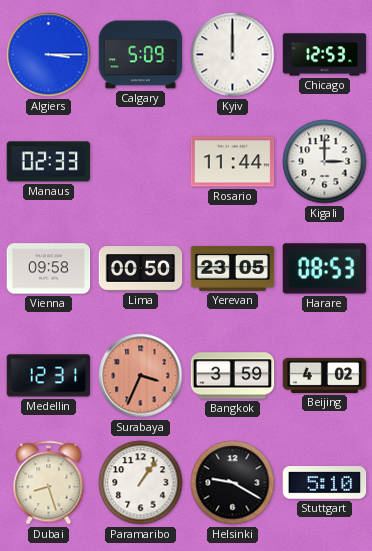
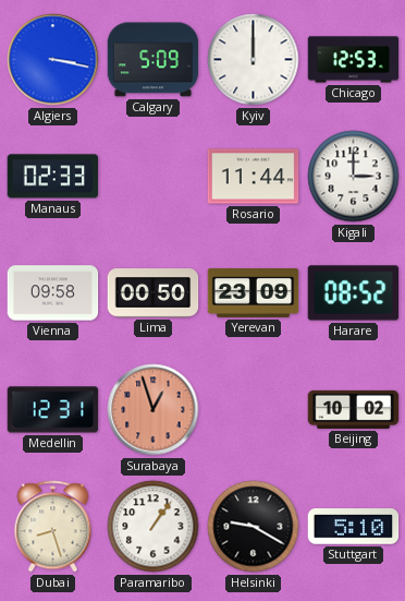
Algiers: 3:15 -> 3:17
Yerevan: 23:05 -> 23:09
Harare: 08:53 -> 08:52
Surabaya: 3:34 -> 12:57
Bangkok: 3:59 -> none
Beijing: 4:02 -> 10:02
